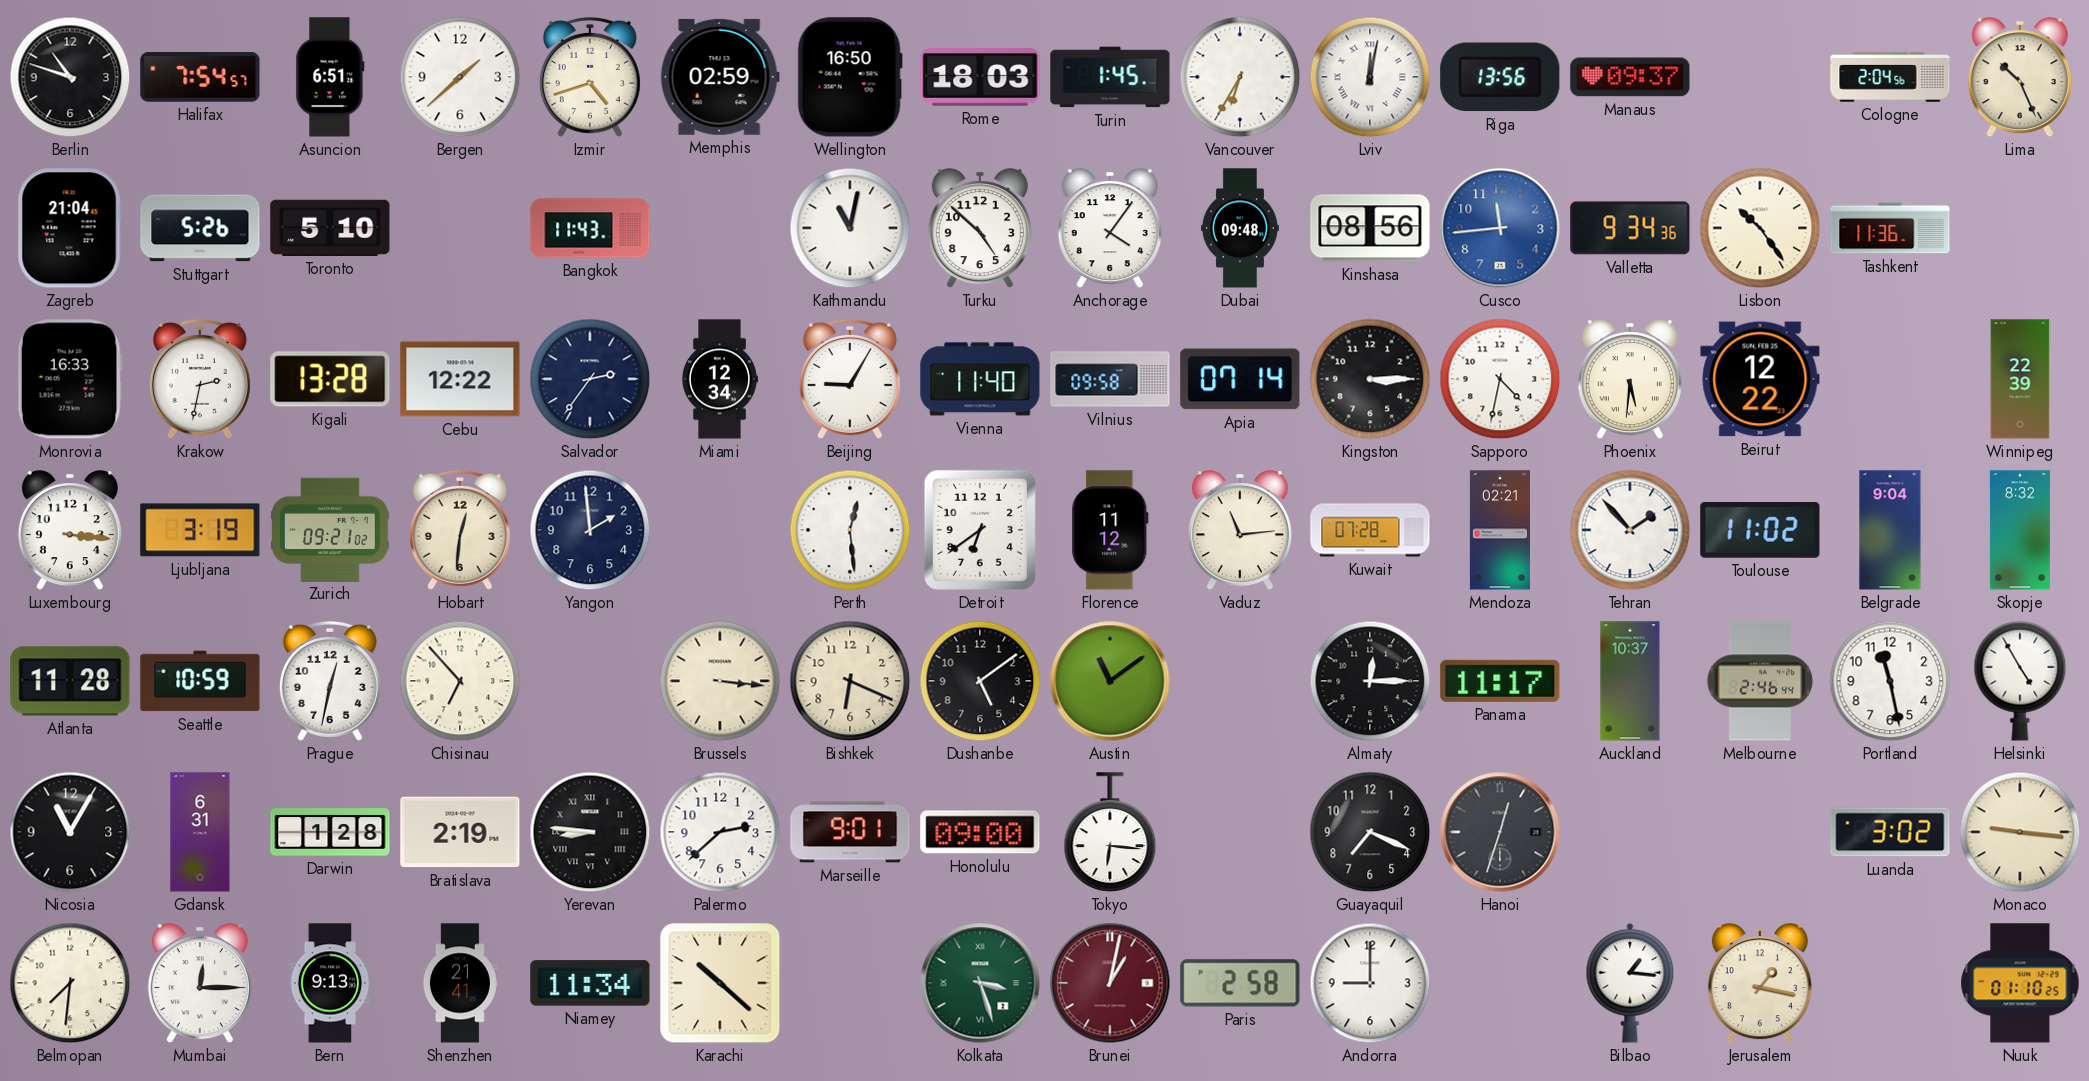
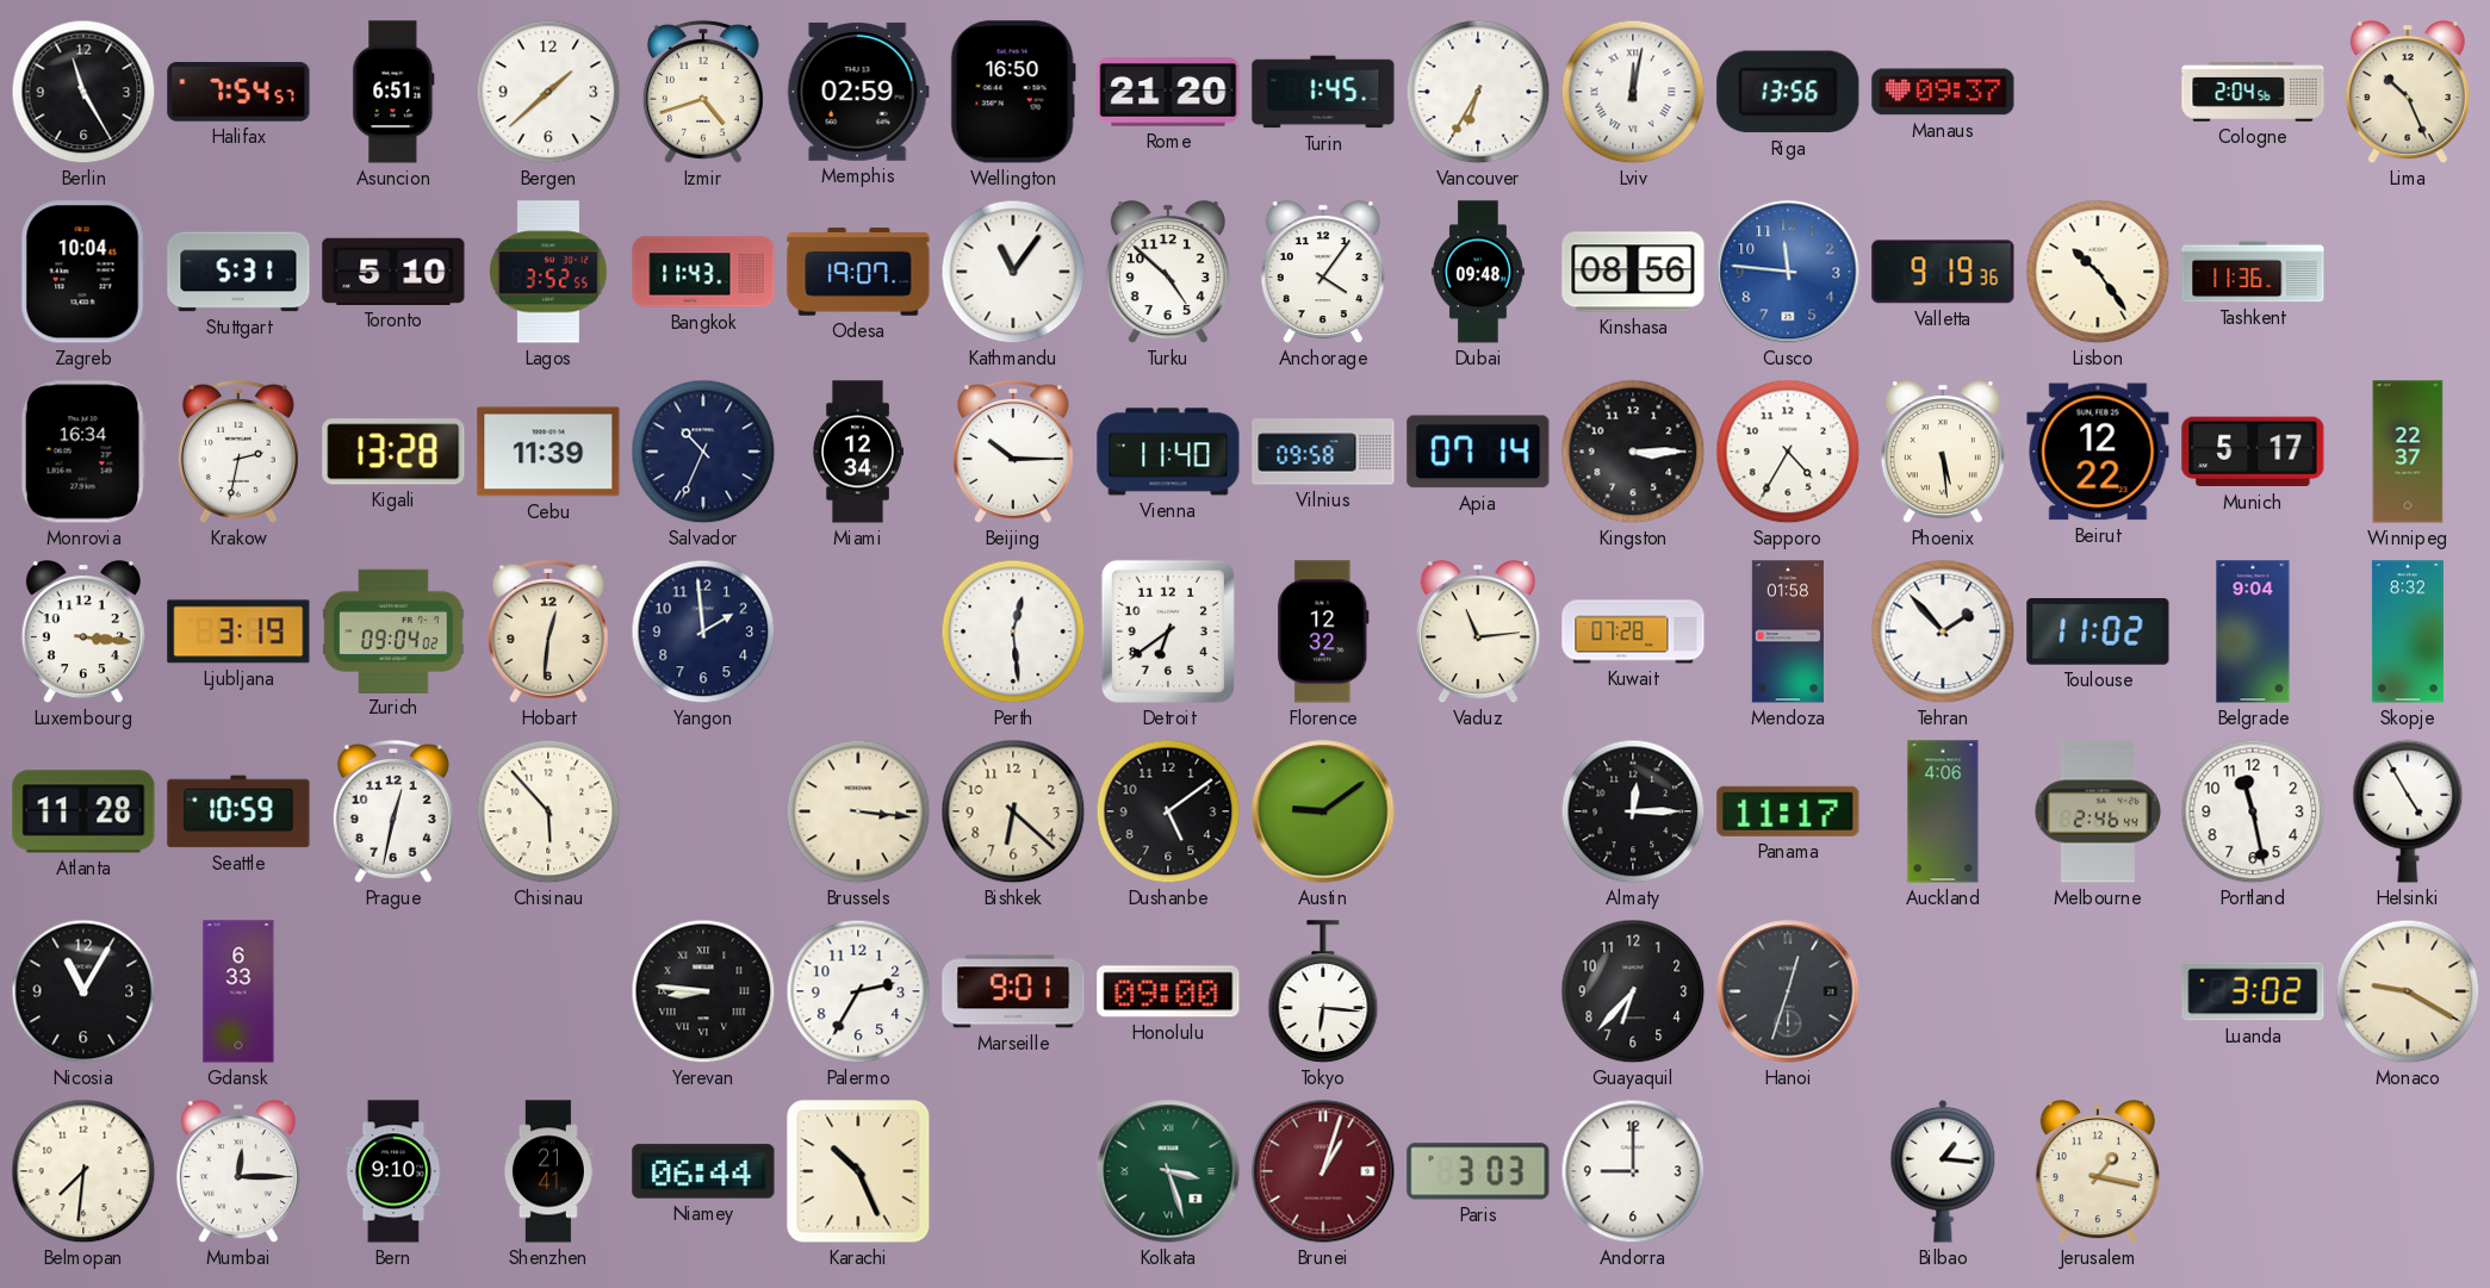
Berlin: 10:48 -> 11:25
Rome: 18:03 -> 21:20
Zagreb: 21:04 -> 10:04
Stuttgart: 5:26 -> 5:31
Lagos: none -> 3:52
Odesa: none -> 19:07
Kathmandu: 11:02 -> 11:06
Cusco: 11:44 -> 11:46
Valletta: 9:34 -> 9:19
Monrovia: 16:33 -> 16:34
Cebu: 12:22 -> 11:39
Salvador: 2:36 -> 10:34
Beijing: 9:05 -> 10:15
Sapporo: 4:32 -> 4:35
Phoenix: 5:31 -> 5:29
Munich: none -> 5:17
Winnipeg: 22:39 -> 22:37
Zurich: 09:21 -> 09:04
Florence: 11:12 -> 12:32
Mendoza: 02:21 -> 01:58
Chisinau: 6:53 -> 5:53
Bishkek: 6:19 -> 6:22
Austin: 11:09 -> 9:09
Auckland: 10:37 -> 4:06
Gdansk: 6:31 -> 6:33
Darwin: 1:28 -> none
Bratislava: 2:19 -> none
Palermo: 2:38 -> 2:35
Guayaquil: 7:19 -> 6:37
Monaco: 9:16 -> 9:20
Bern: 9:13 -> 9:10
Niamey: 11:34 -> 06:44
Karachi: 10:22 -> 10:26
Brunei: 1:02 -> 1:03
Paris: 2:58 -> 3:03
Nuuk: 01:10 -> none
